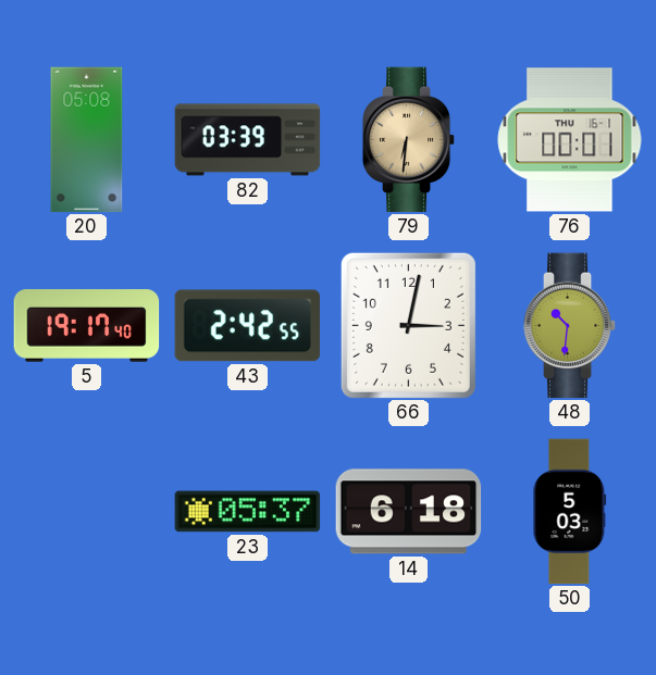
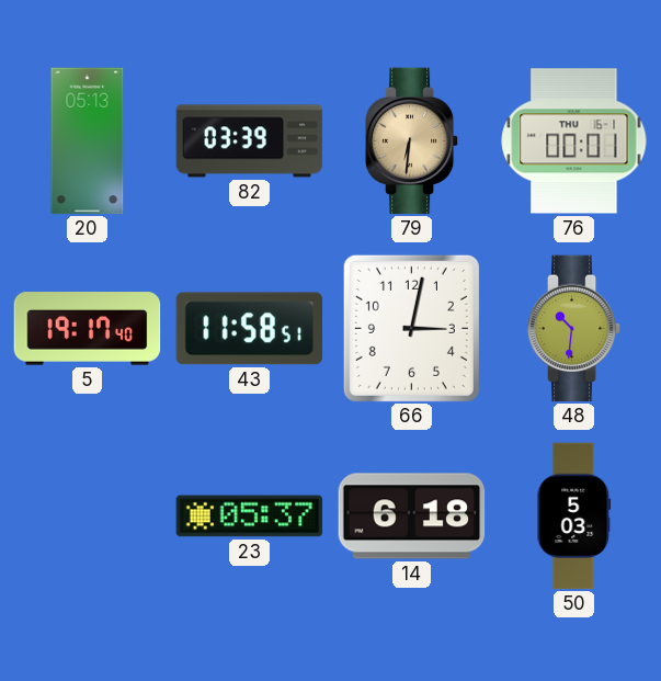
20: 05:08 -> 05:13
43: 2:42 -> 11:58
